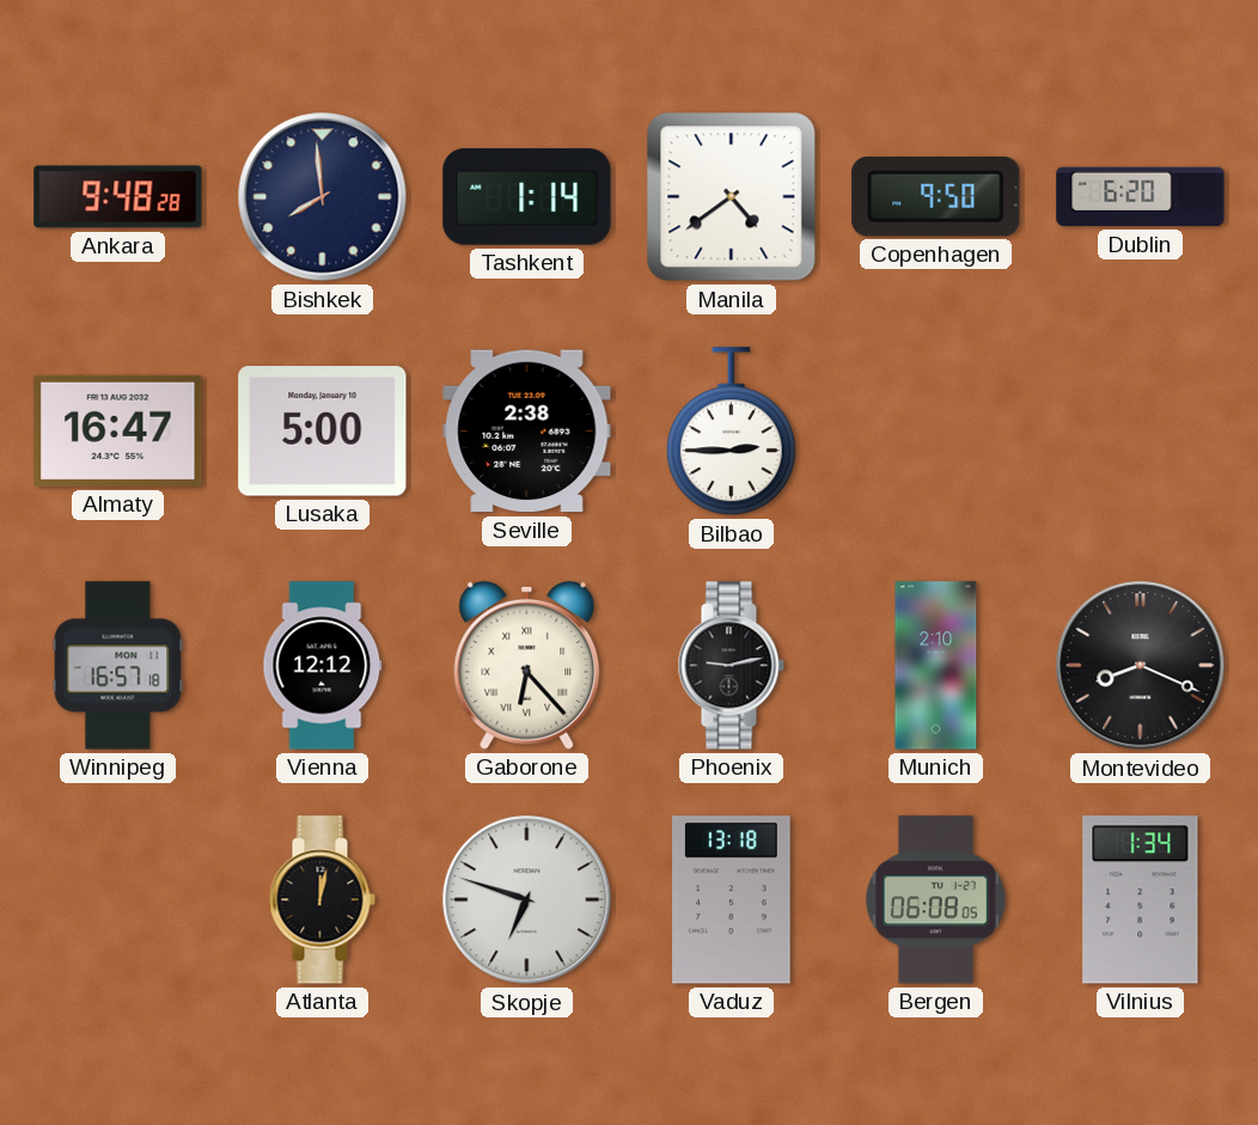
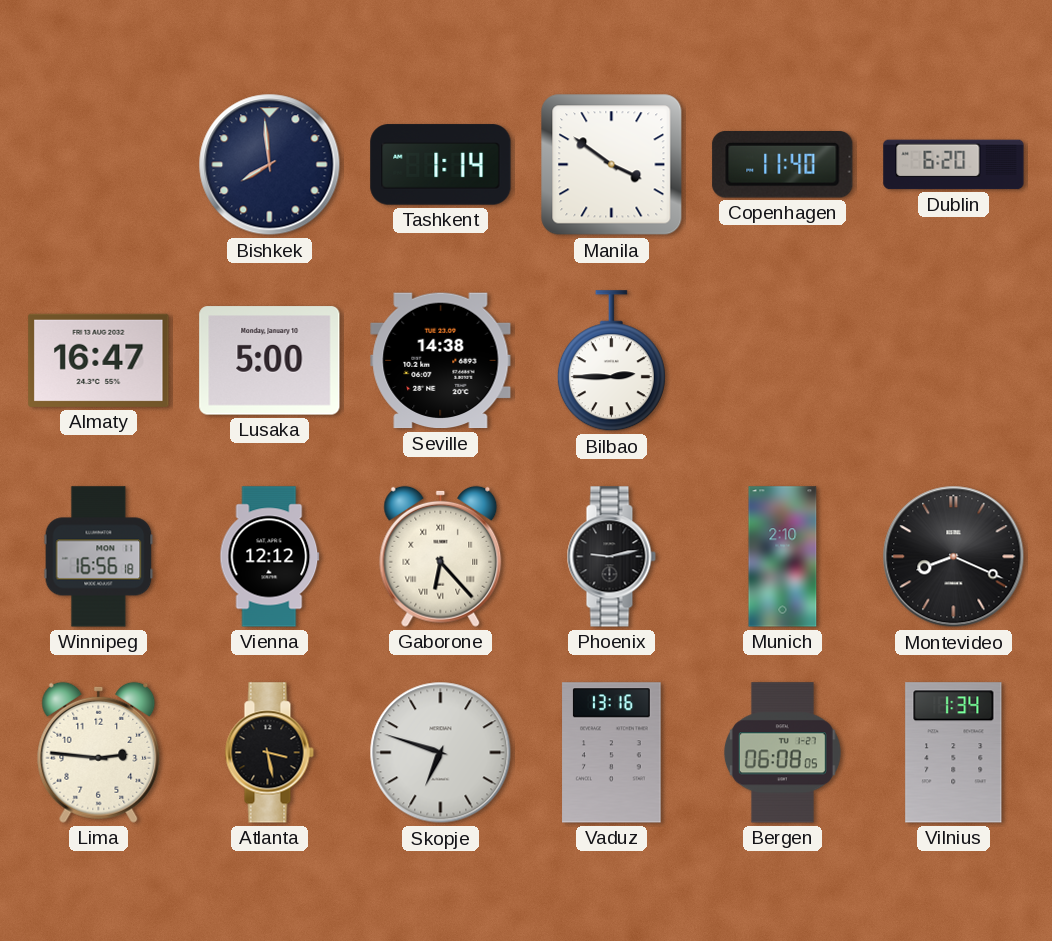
Ankara: 9:48 -> none
Manila: 4:39 -> 3:51
Copenhagen: 9:50 -> 11:40
Seville: 2:38 -> 14:38
Winnipeg: 16:57 -> 16:56
Lima: none -> 2:46
Atlanta: 12:02 -> 3:28
Vaduz: 13:18 -> 13:16
